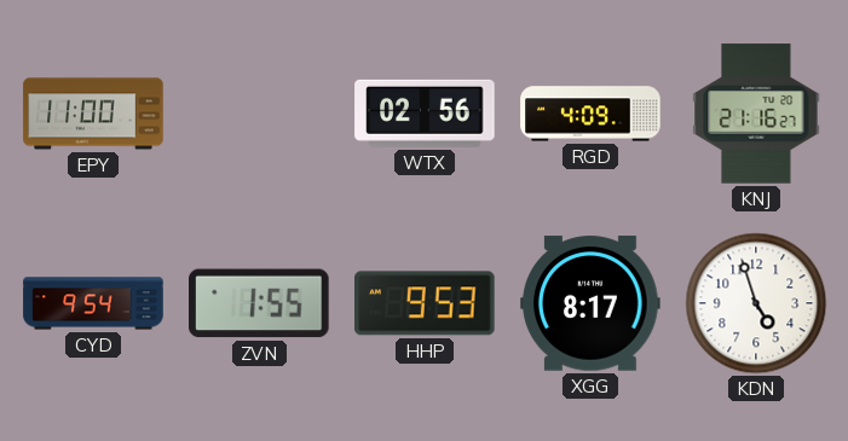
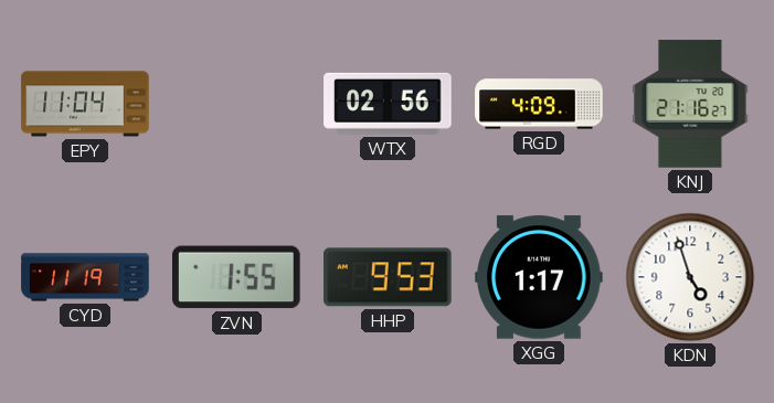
EPY: 11:00 -> 11:04
CYD: 9:54 -> 11:19
XGG: 8:17 -> 1:17
